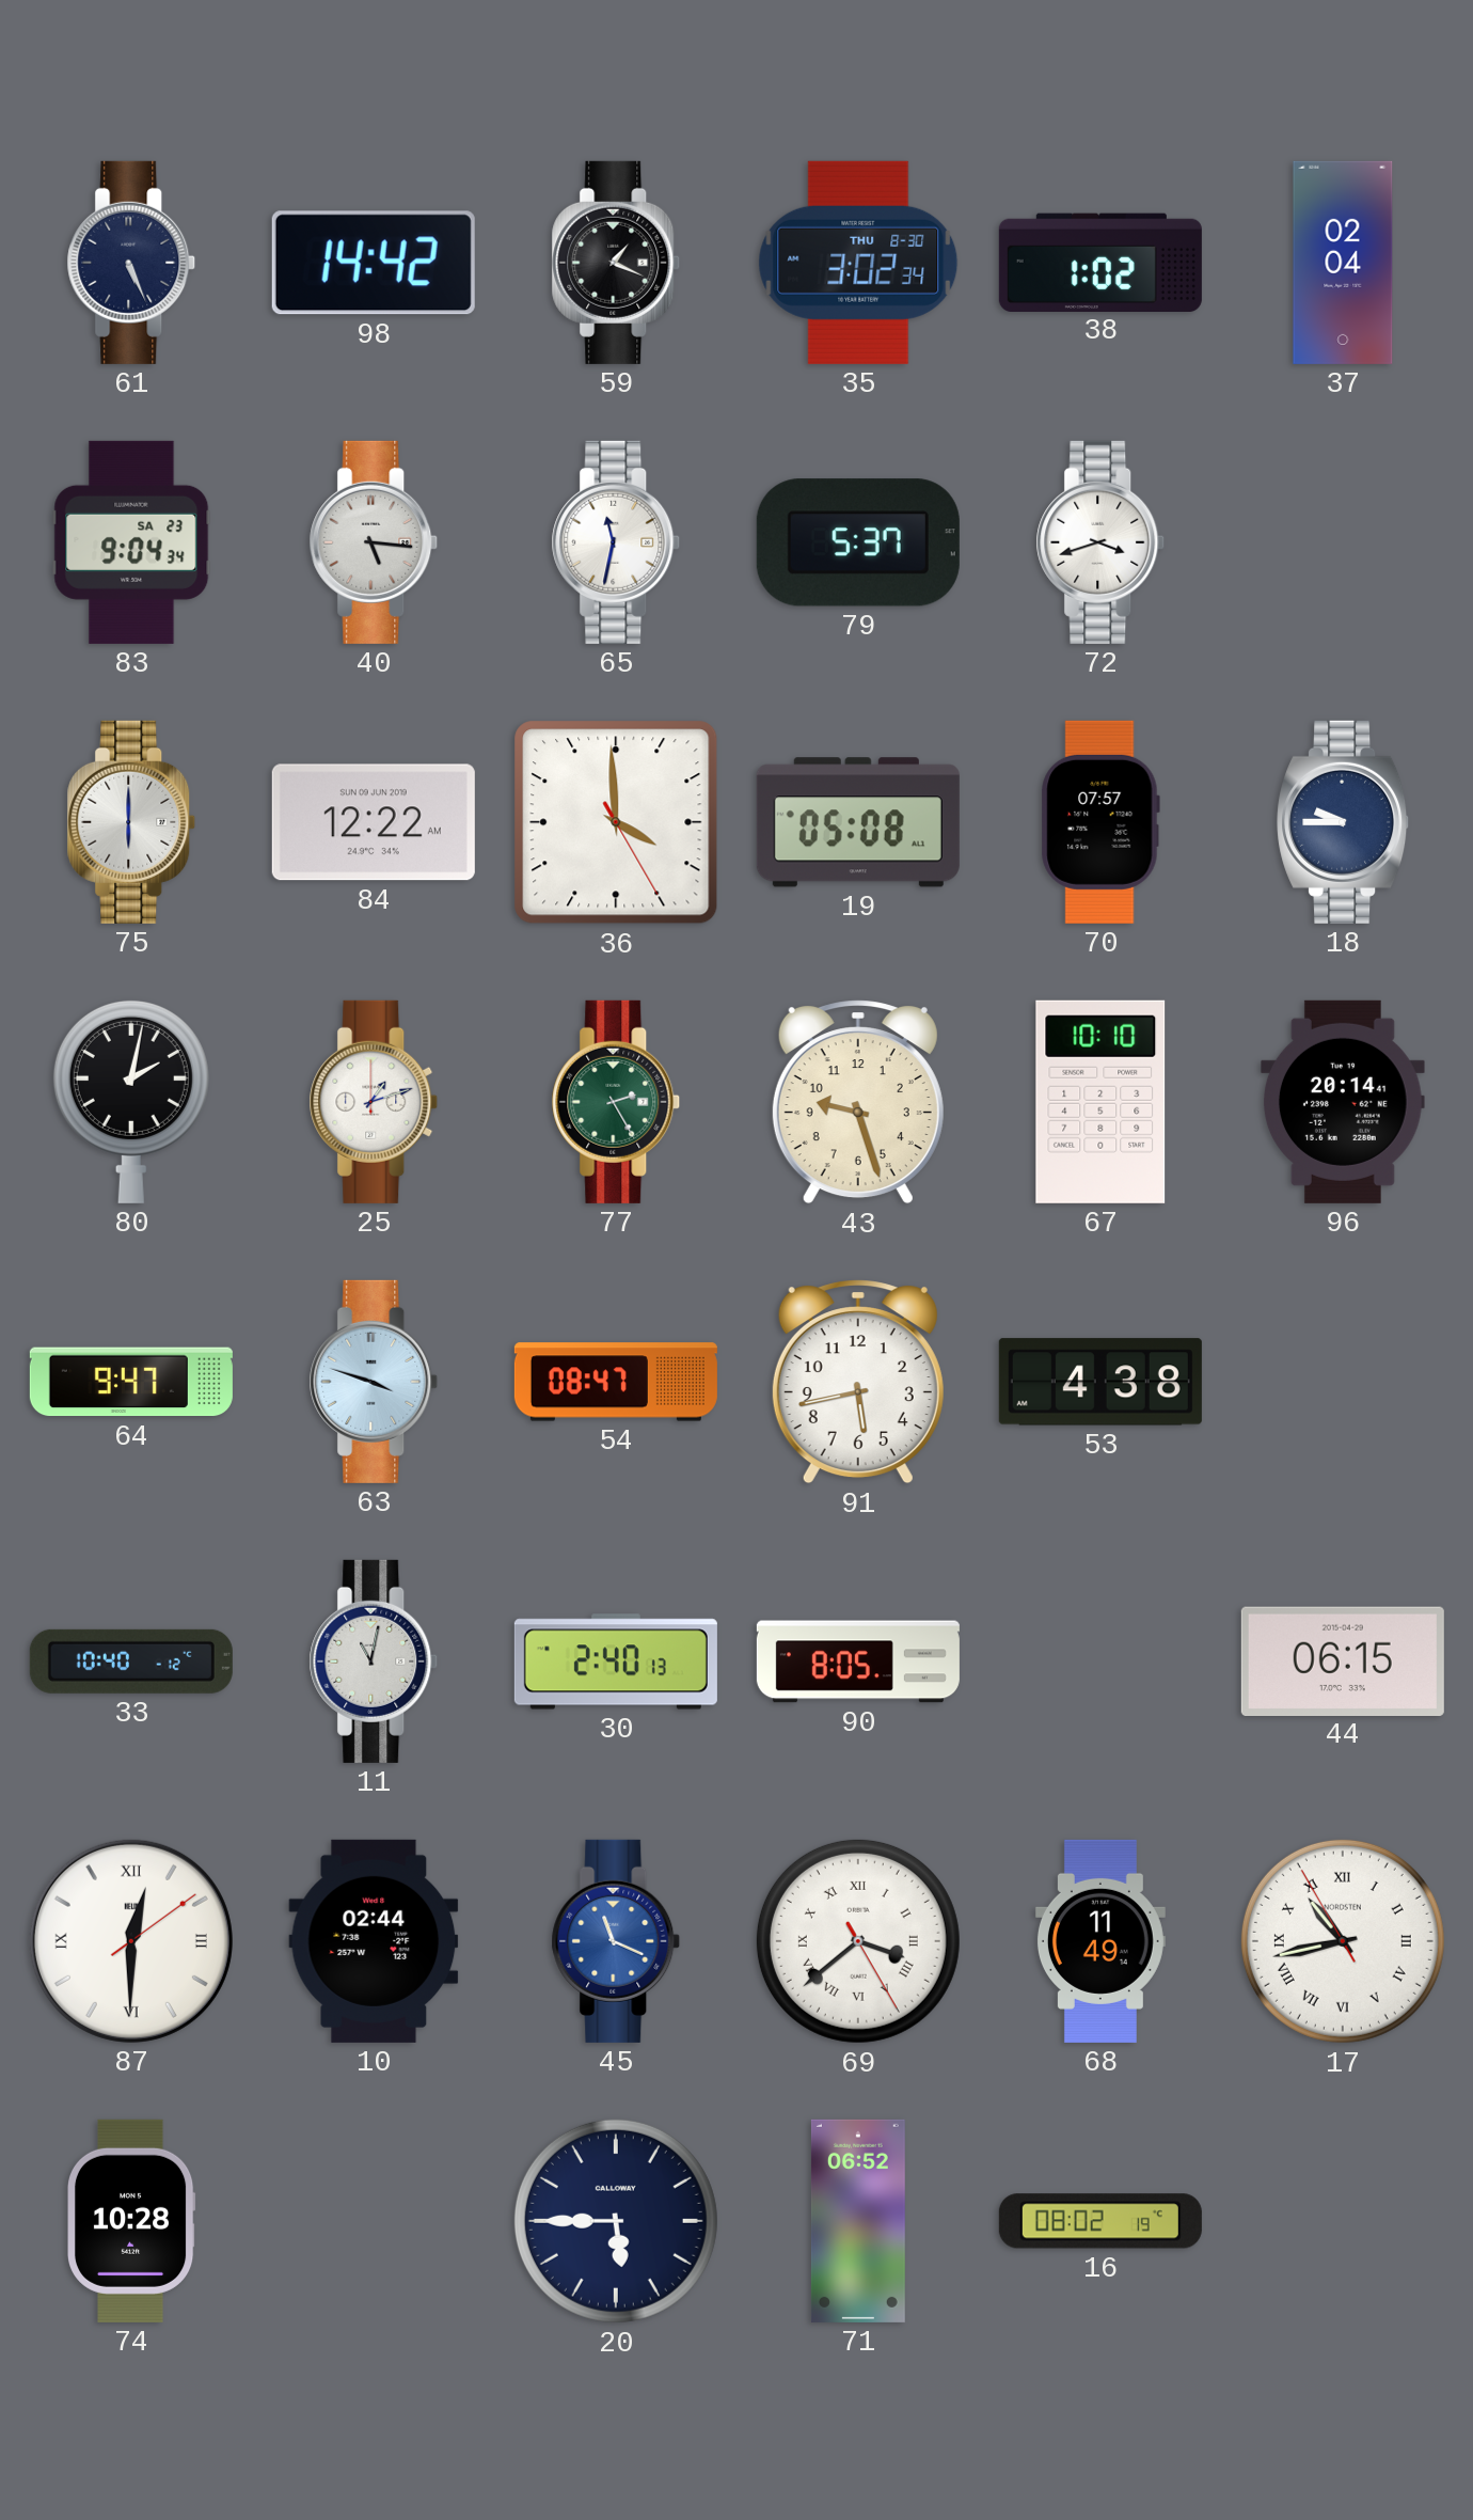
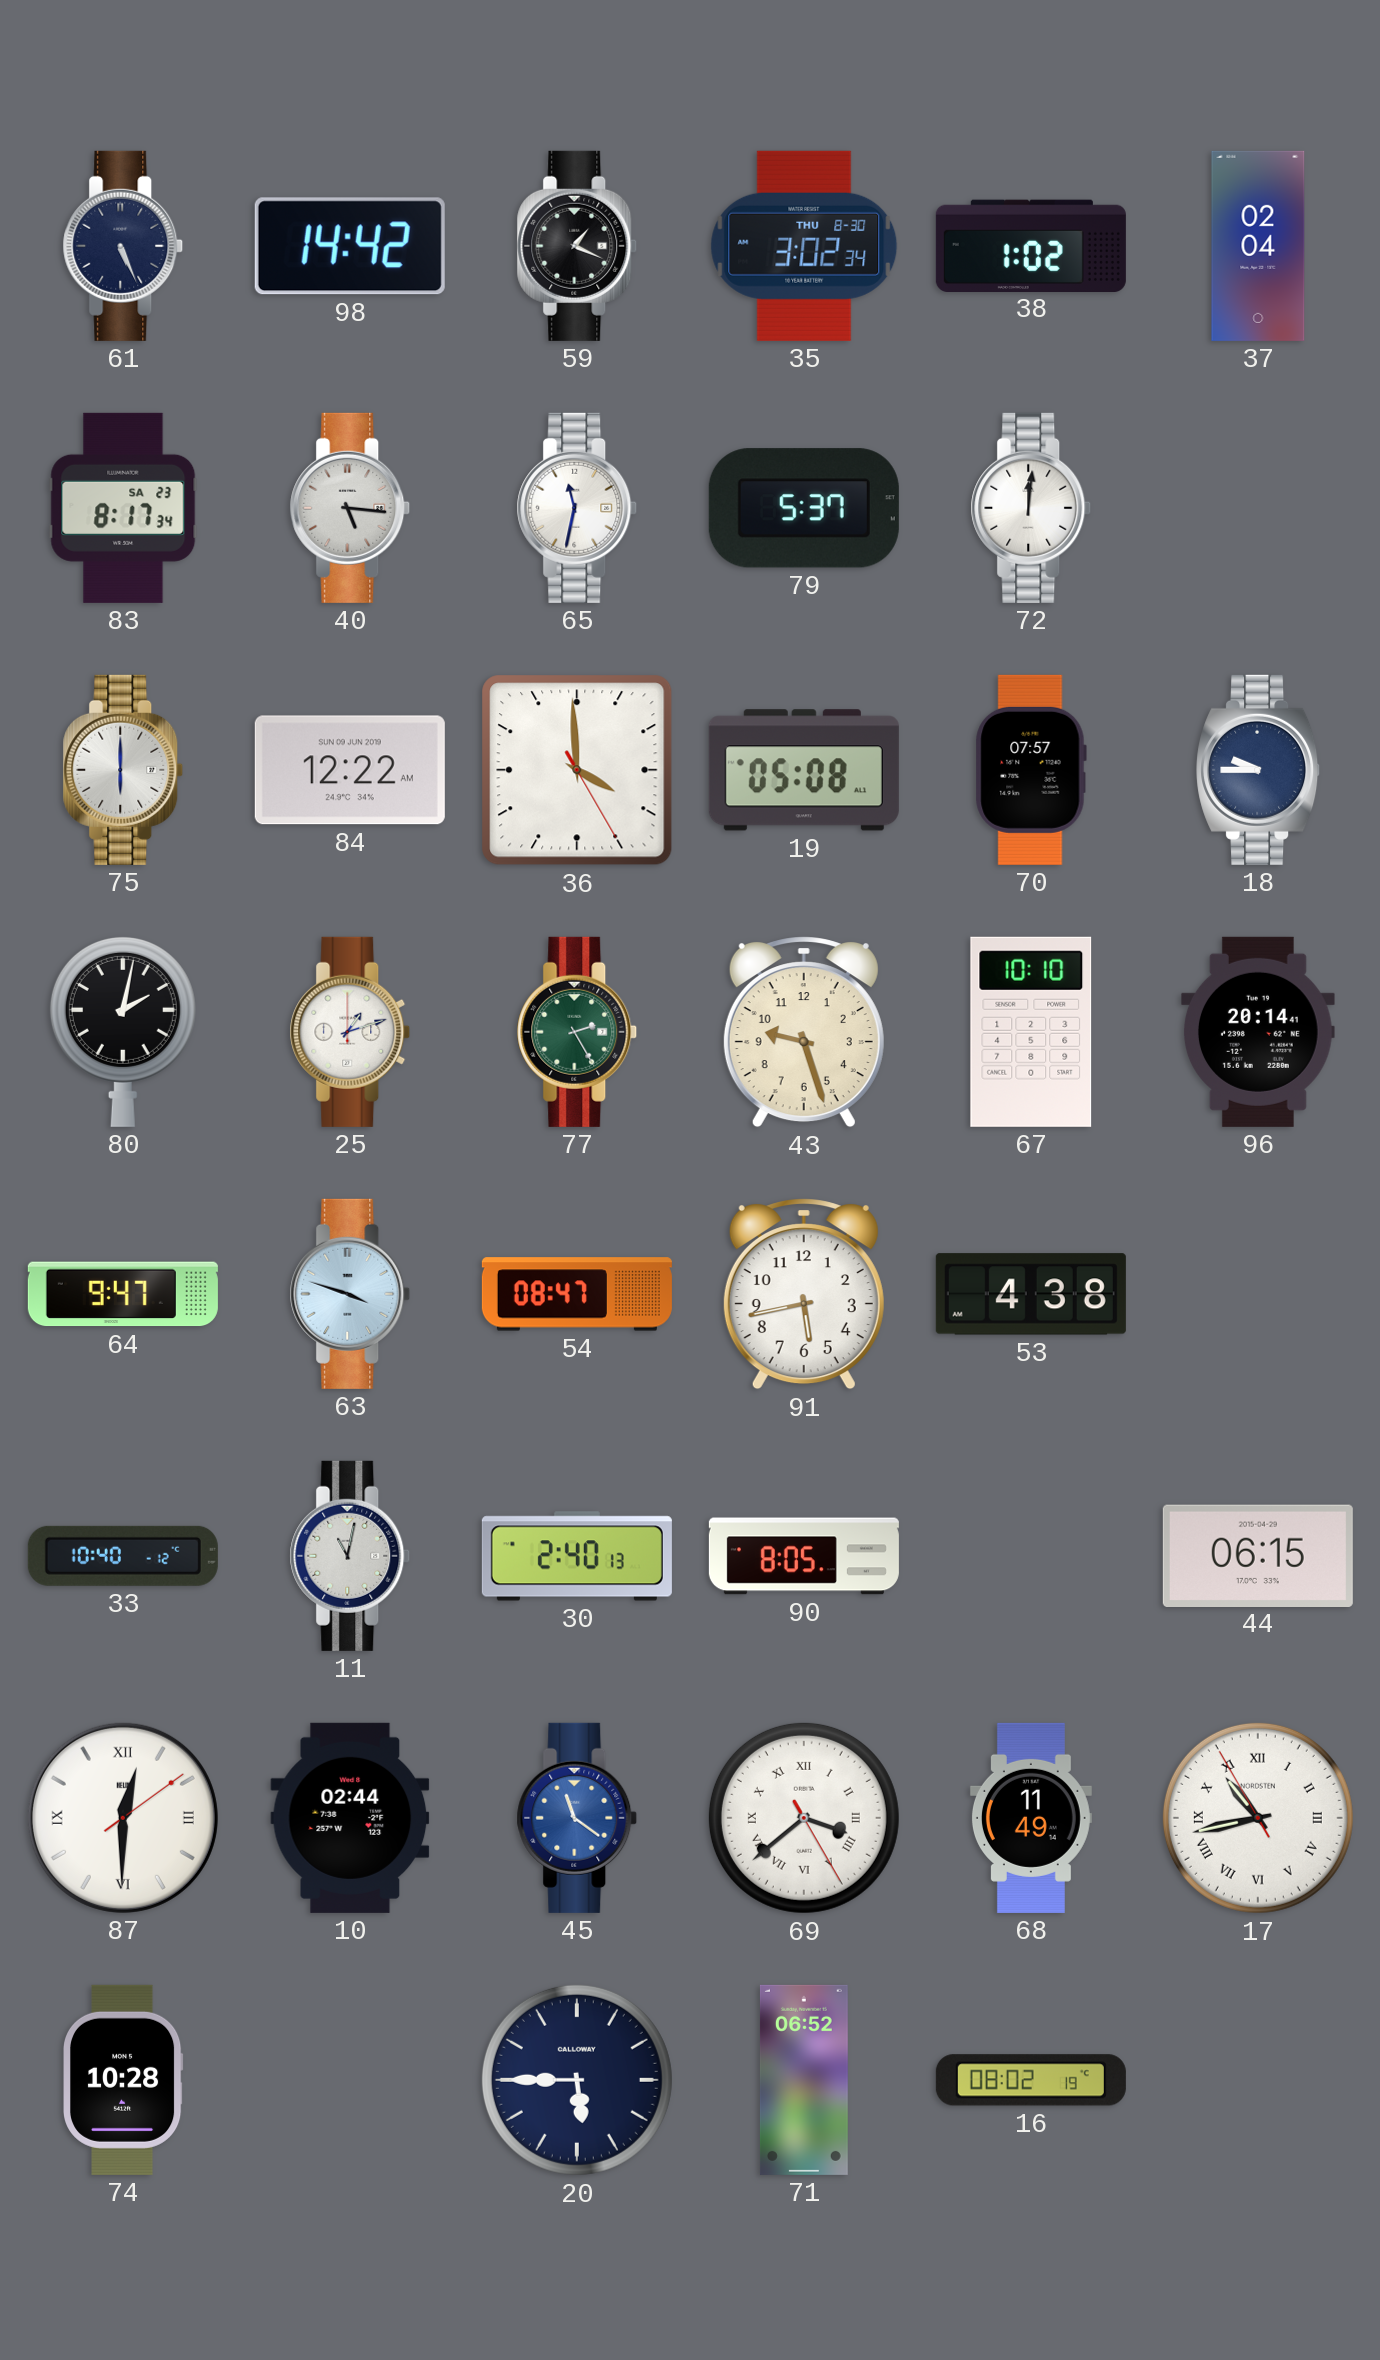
83: 9:04 -> 8:17
72: 3:42 -> 12:01
45: 11:19 -> 11:21
